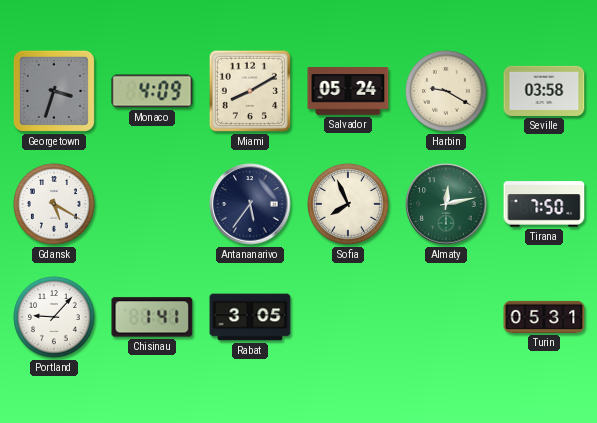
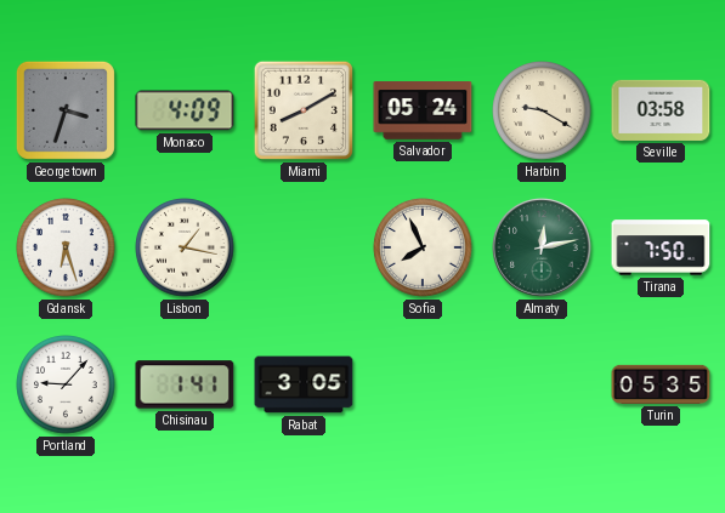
Gdansk: 5:20 -> 6:27
Lisbon: none -> 1:17
Antananarivo: 5:36 -> none
Turin: 05:31 -> 05:35
